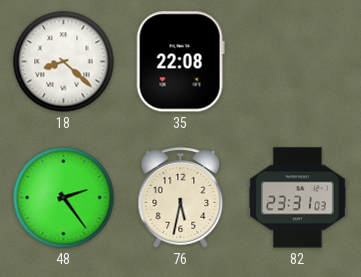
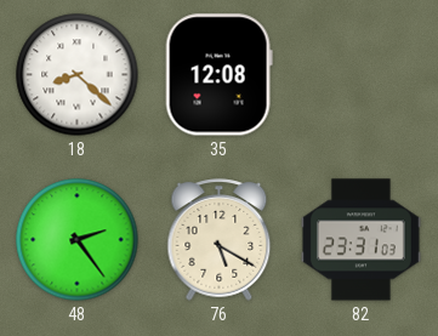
35: 22:08 -> 12:08
76: 5:32 -> 5:20
